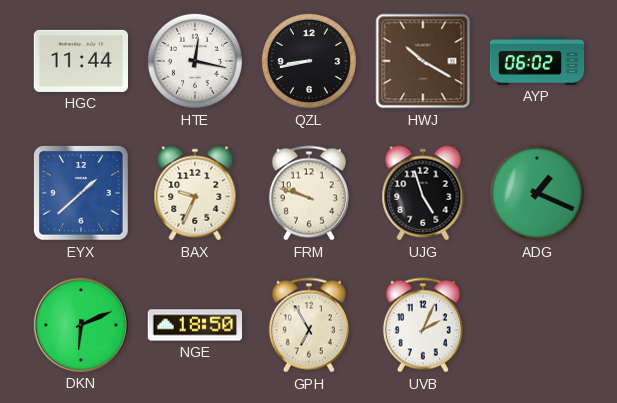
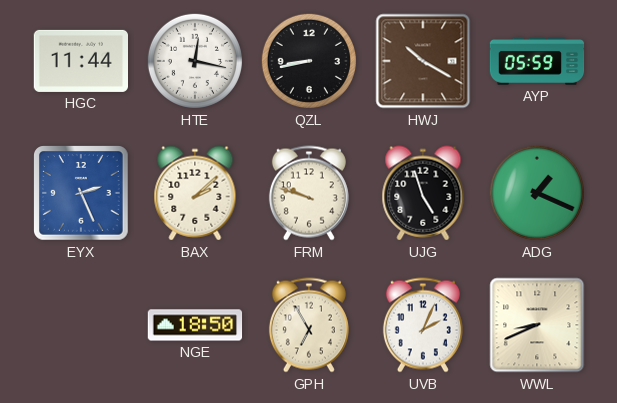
AYP: 06:02 -> 05:59
EYX: 1:38 -> 2:26
BAX: 9:34 -> 2:08
DKN: 6:11 -> none
WWL: none -> 8:41
